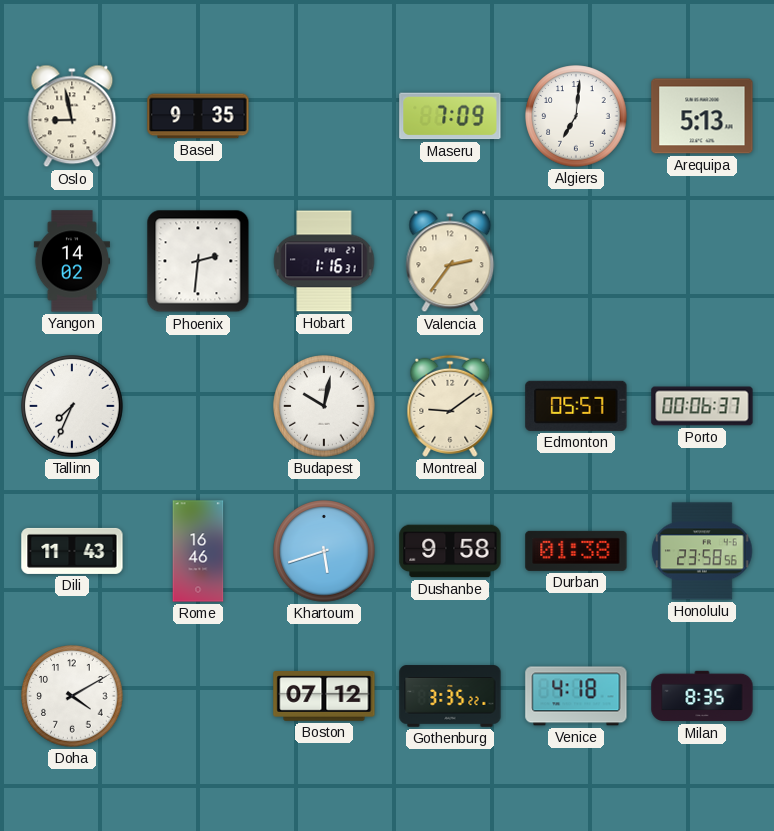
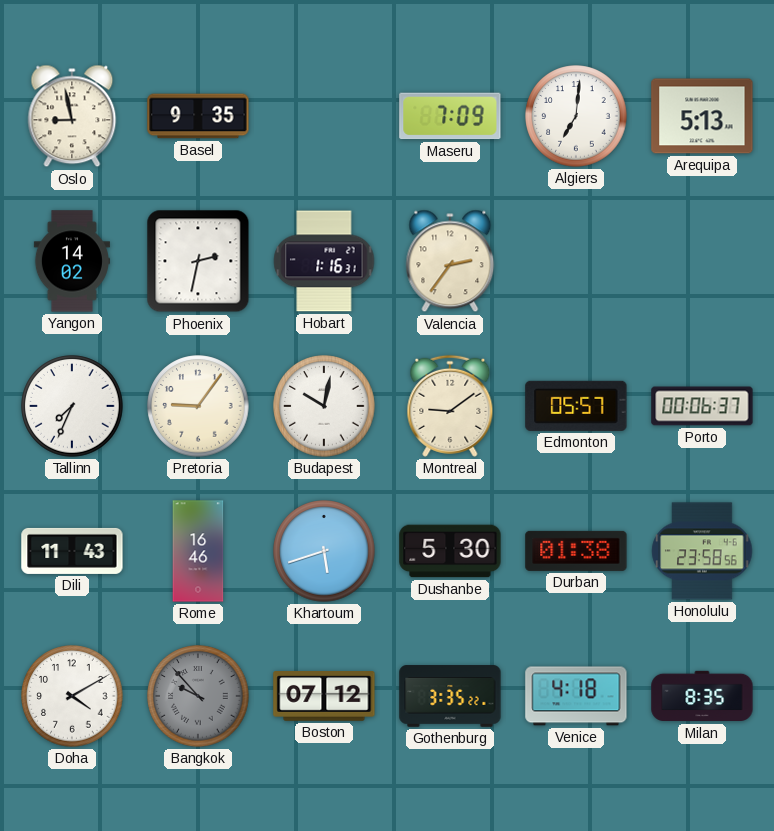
Phoenix: 2:31 -> 2:32
Pretoria: none -> 9:06
Dushanbe: 9:58 -> 5:30
Bangkok: none -> 9:53
